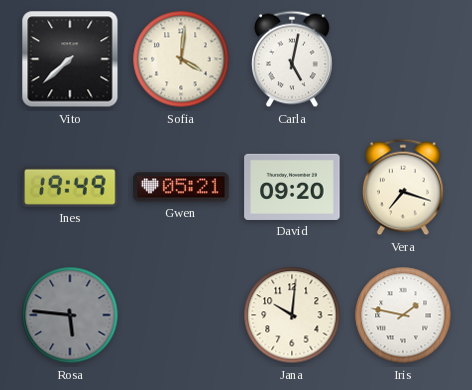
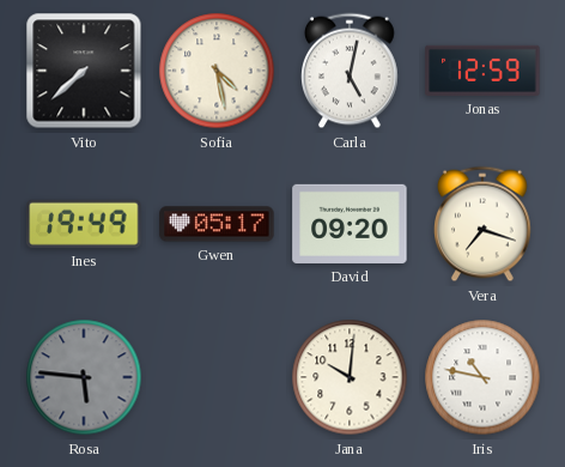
Sofia: 4:01 -> 4:28
Jonas: none -> 12:59
Gwen: 05:21 -> 05:17
Iris: 1:47 -> 10:47
